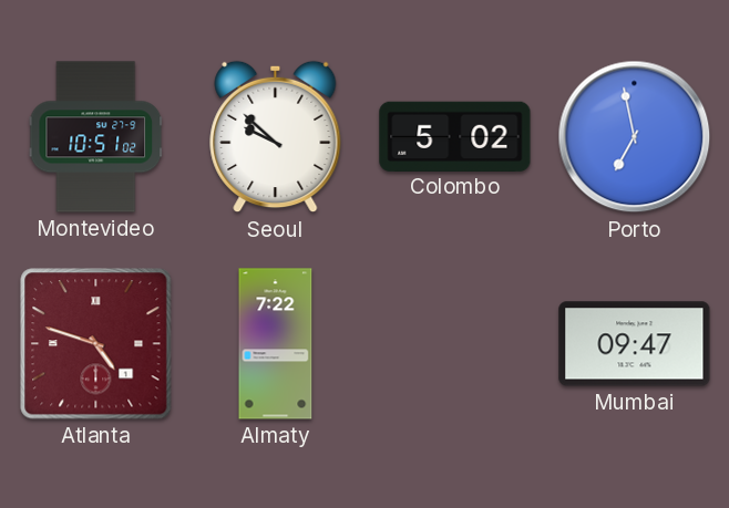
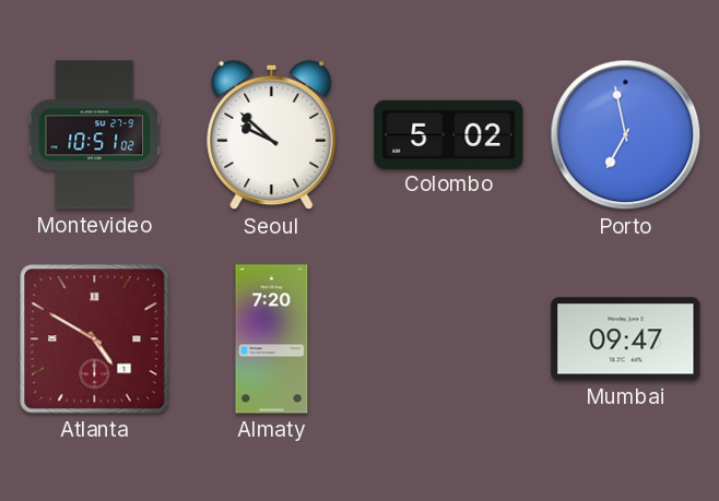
Atlanta: 4:48 -> 4:50
Almaty: 7:22 -> 7:20
